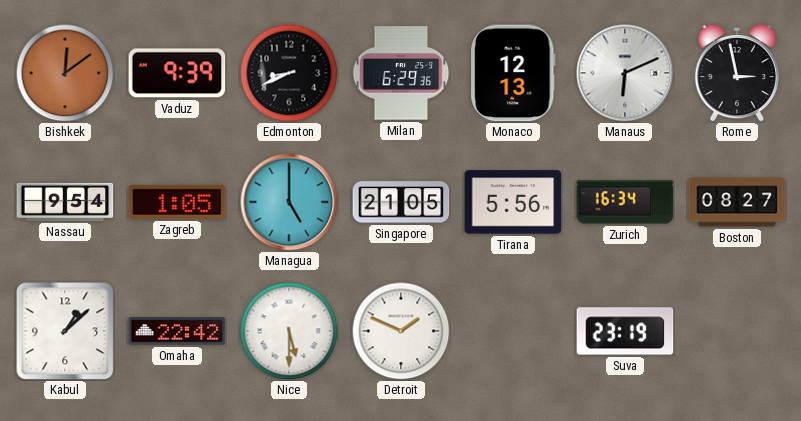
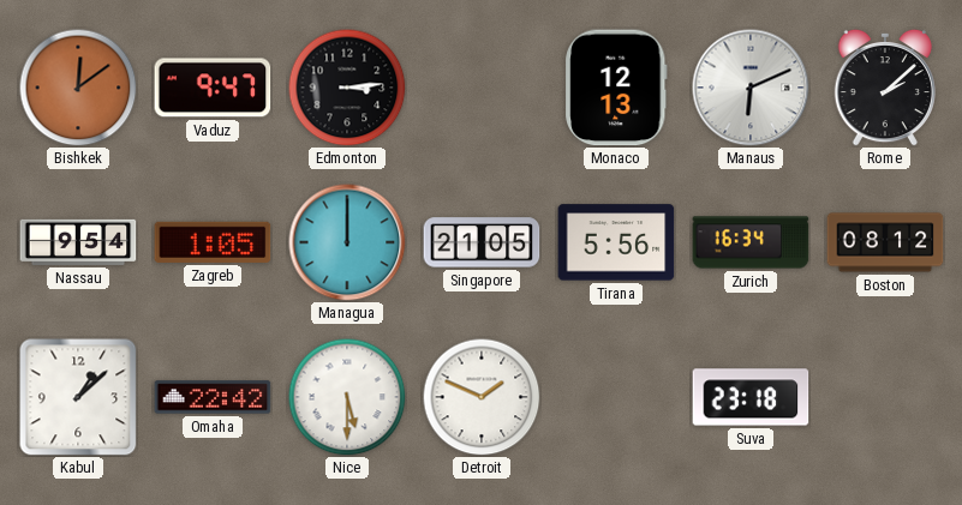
Vaduz: 9:39 -> 9:47
Edmonton: 8:41 -> 3:14
Milan: 6:29 -> none
Rome: 2:58 -> 2:08
Managua: 5:00 -> 12:00
Boston: 08:27 -> 08:12
Suva: 23:19 -> 23:18
